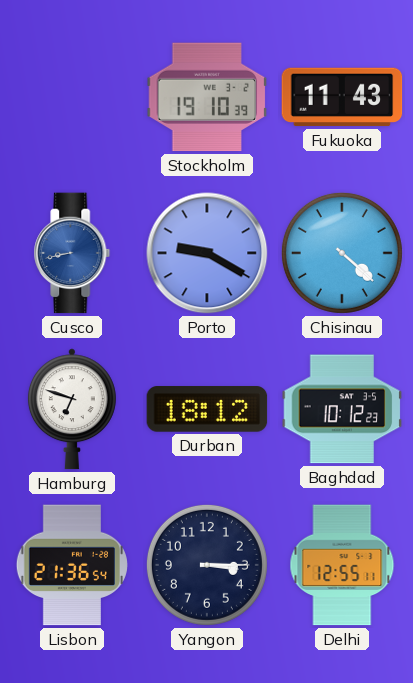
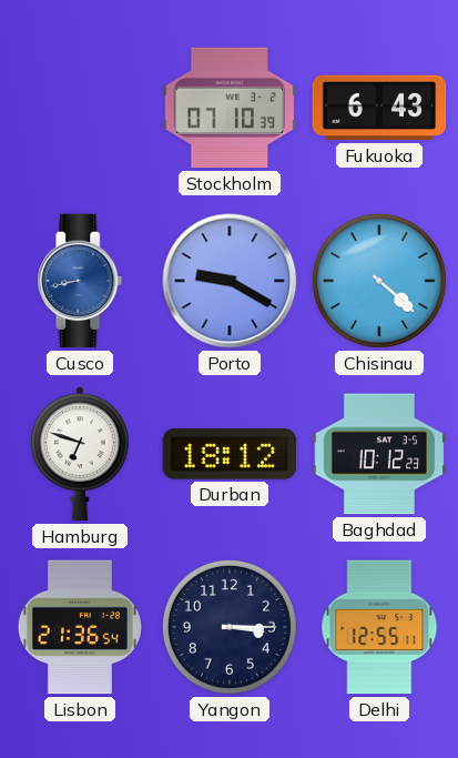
Stockholm: 19:10 -> 07:10
Fukuoka: 11:43 -> 6:43
